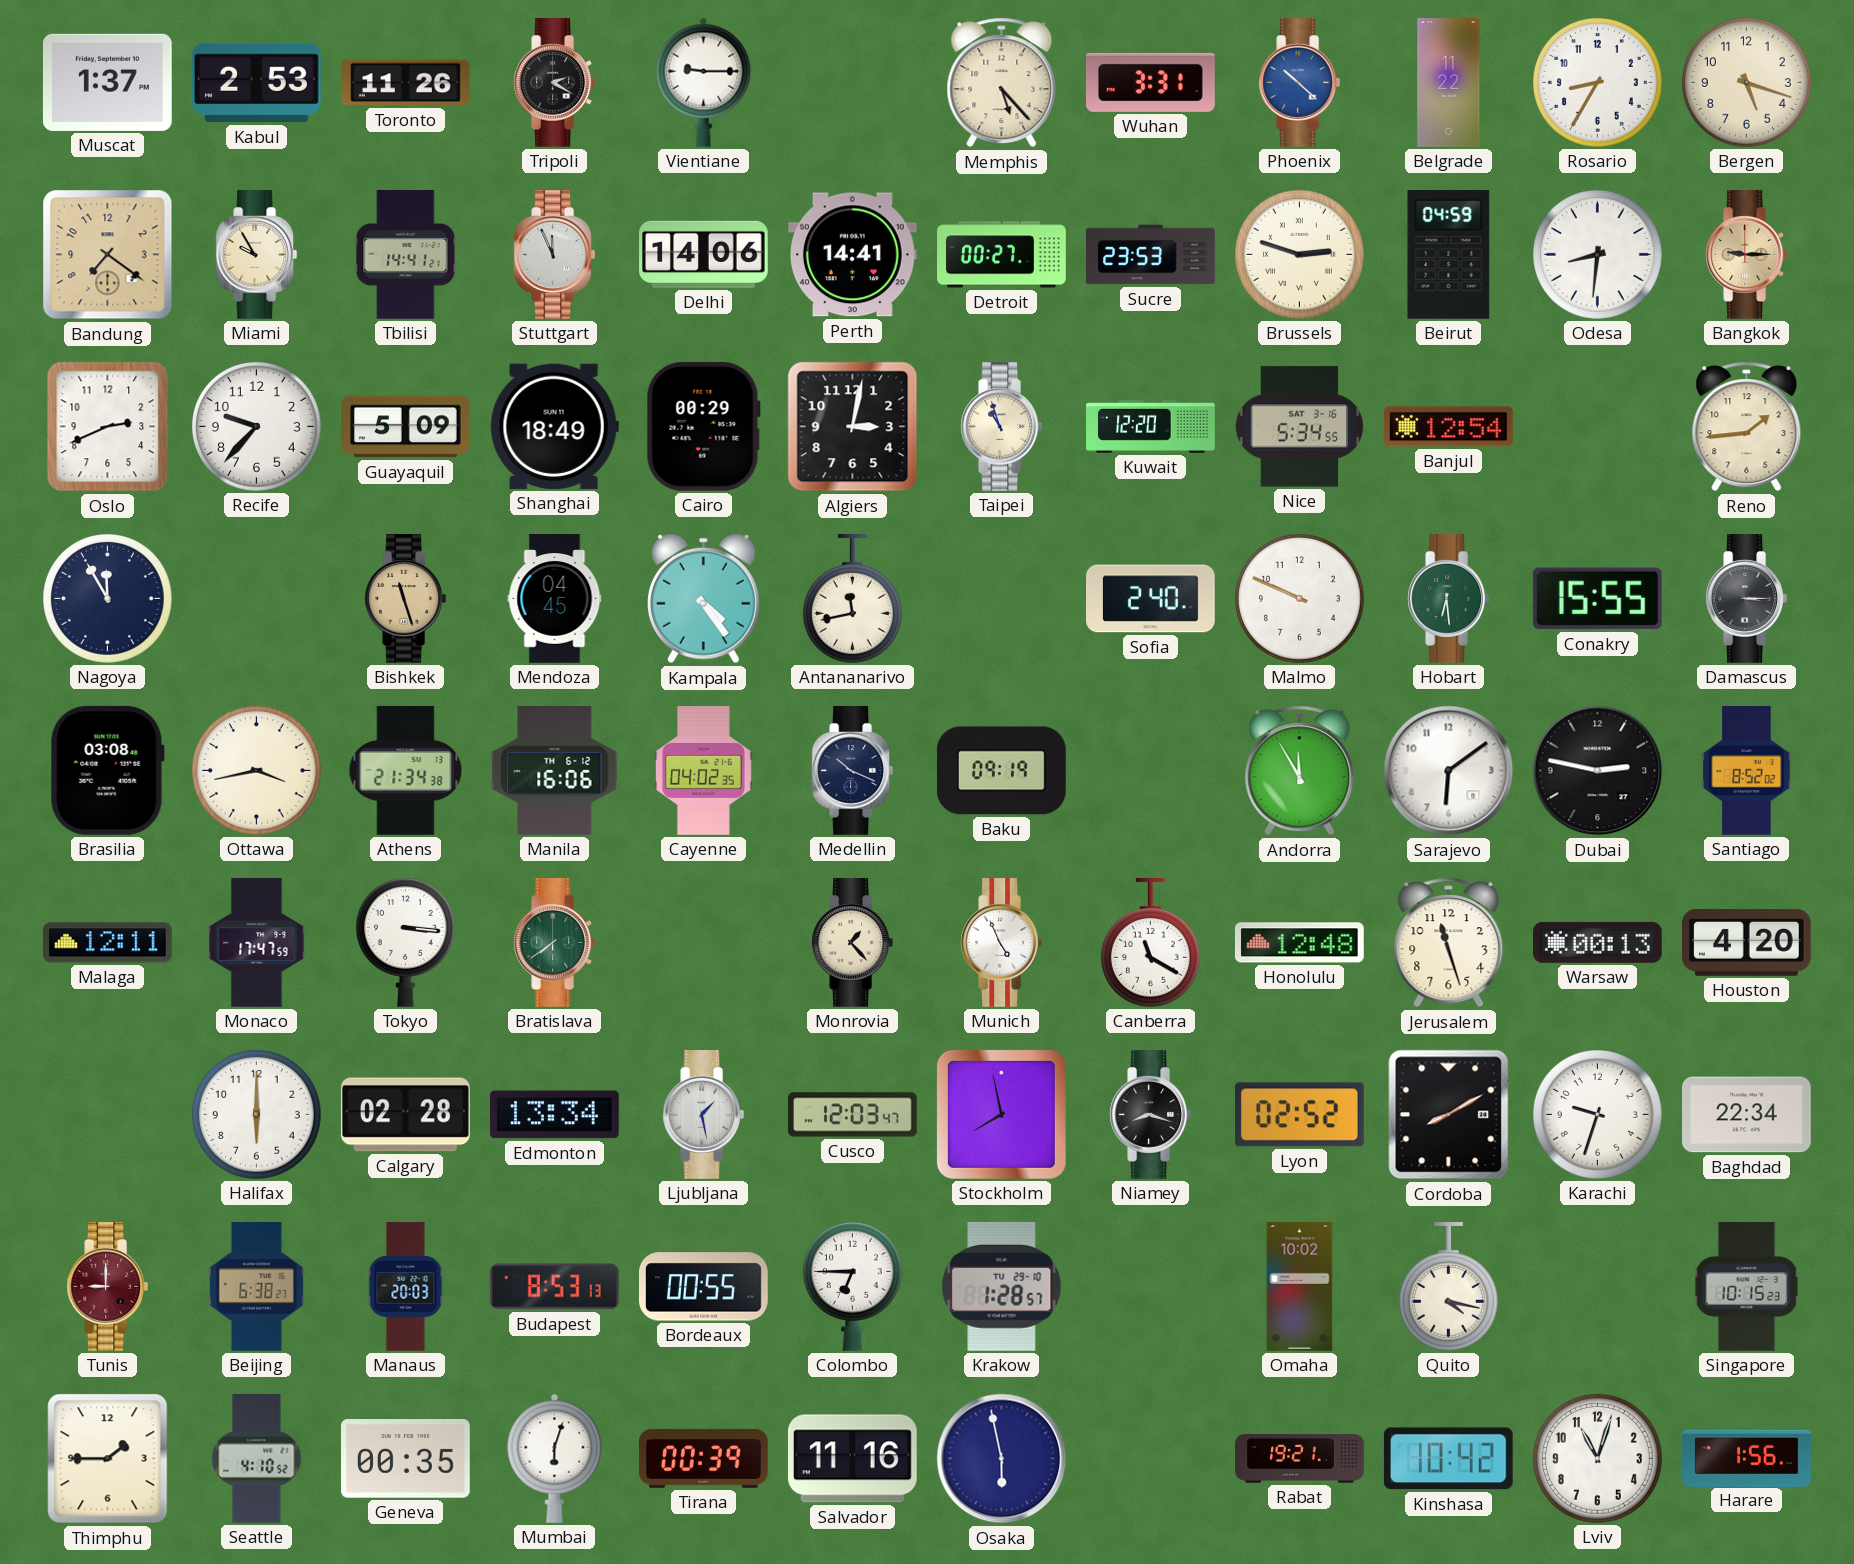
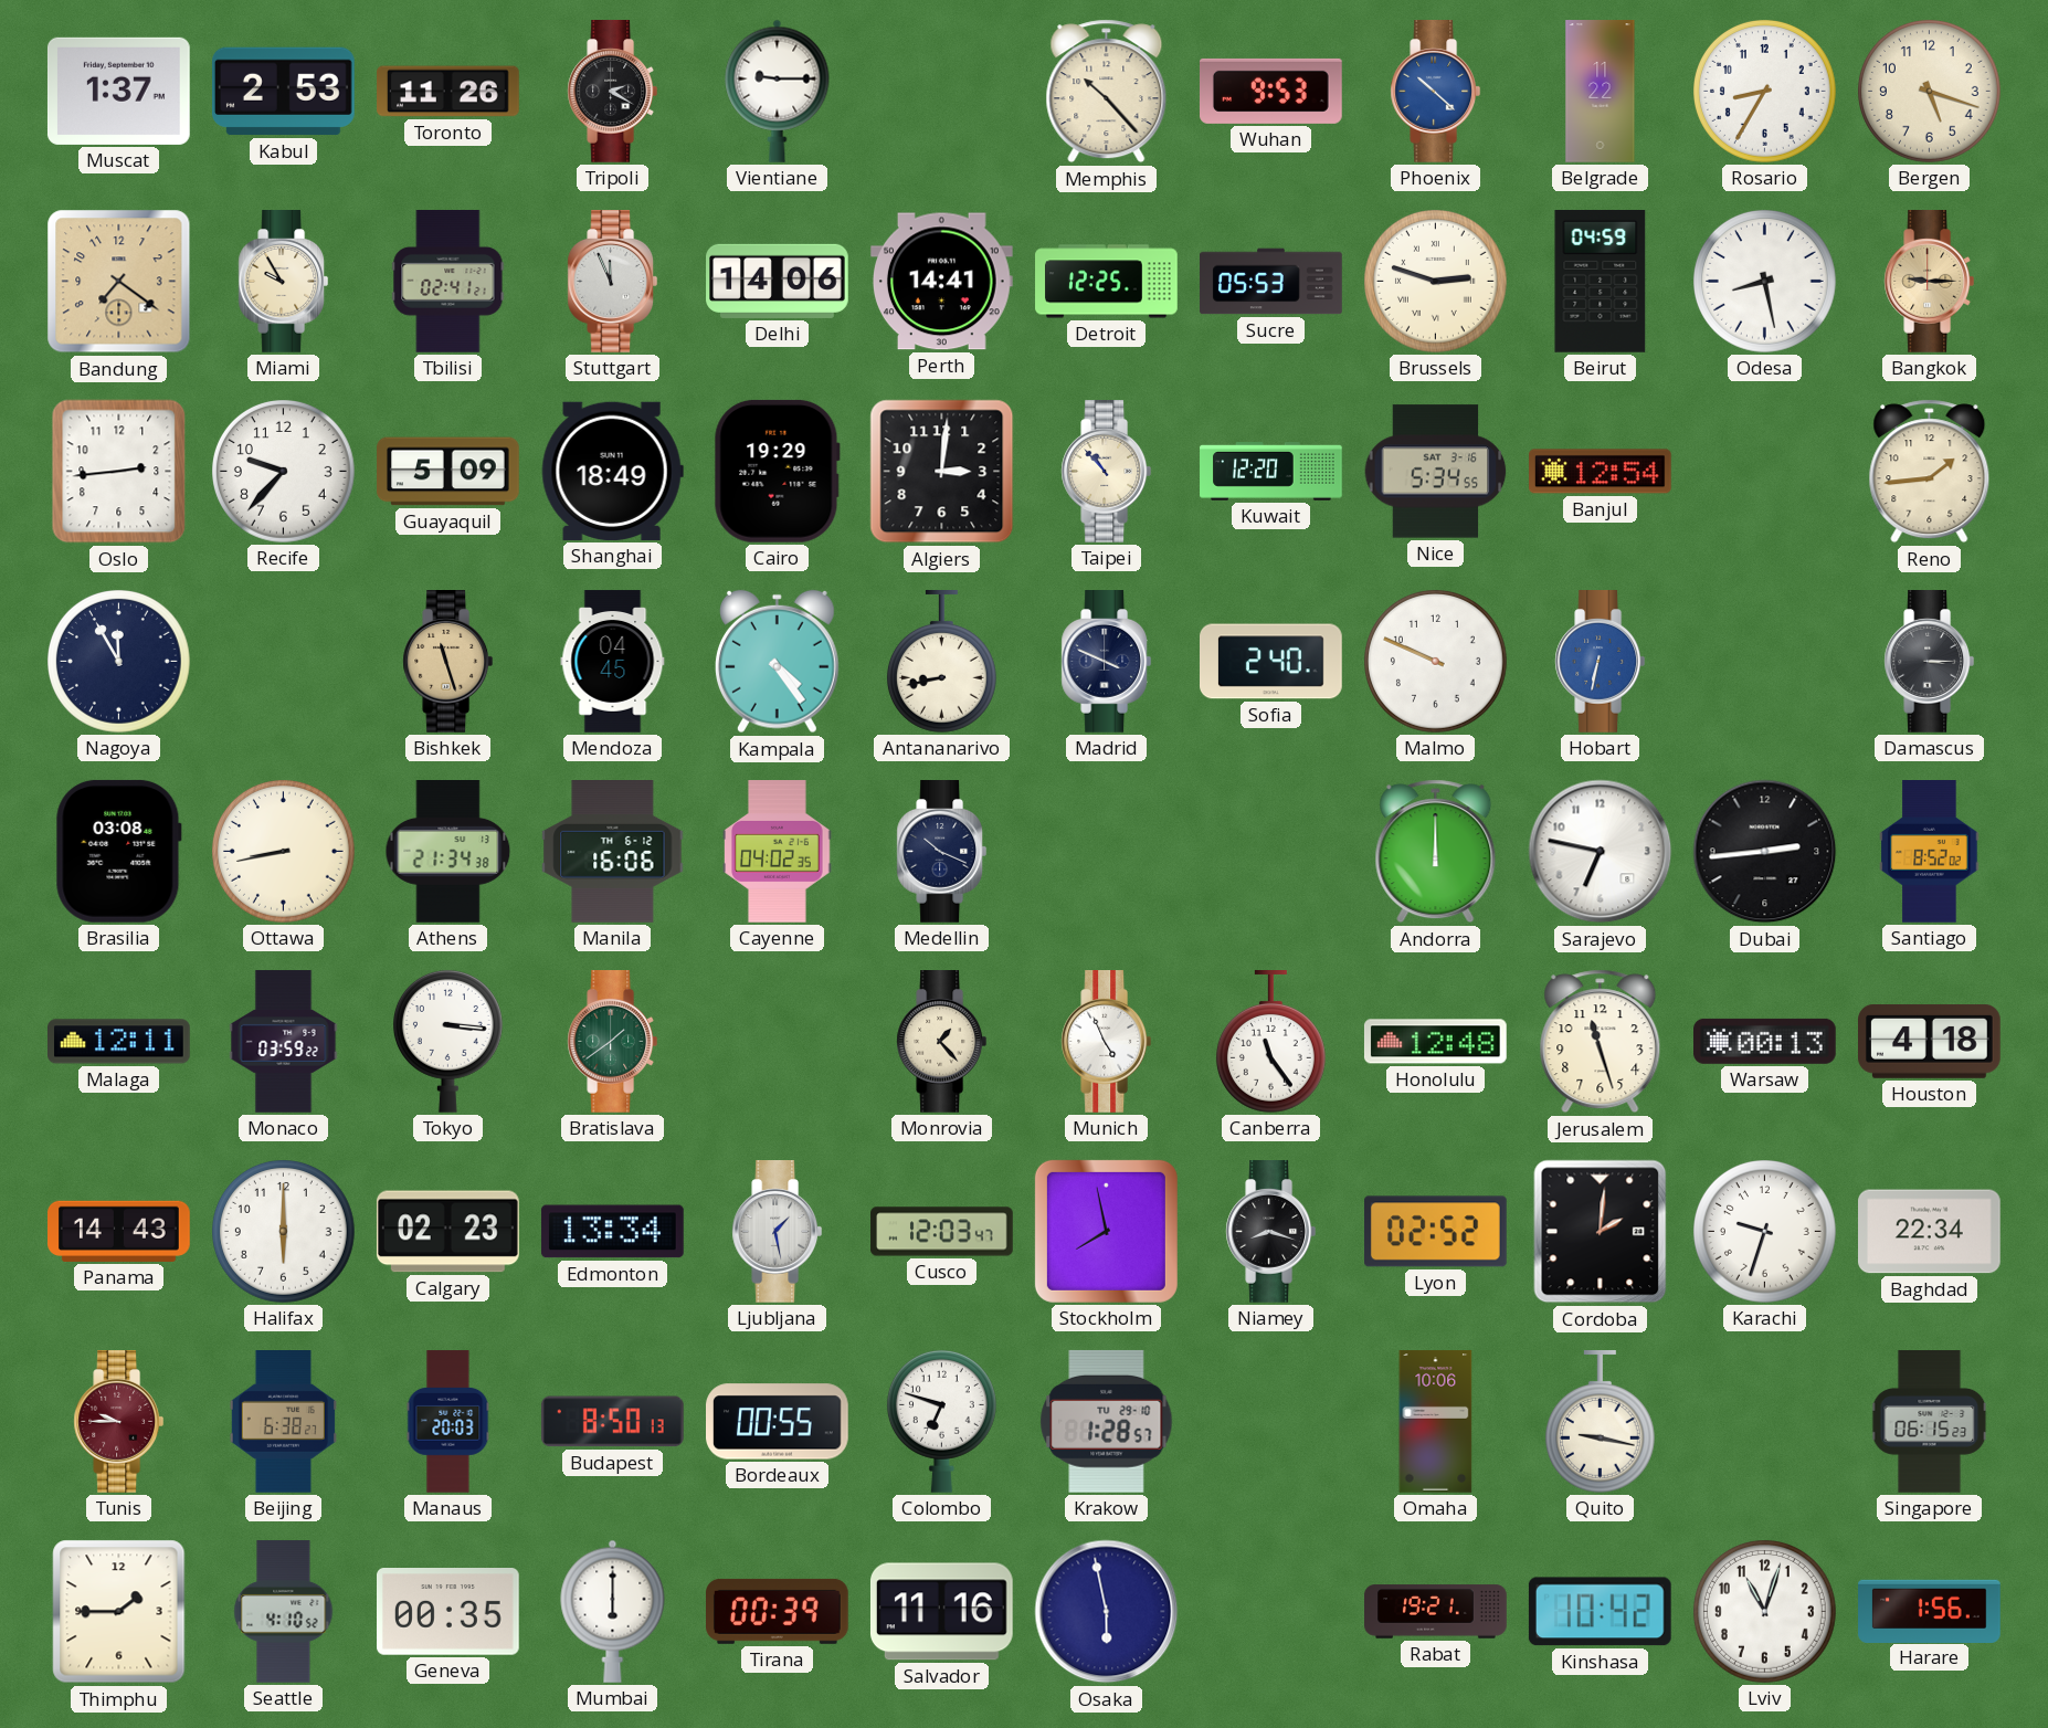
Memphis: 5:23 -> 10:23
Wuhan: 3:31 -> 9:53
Tbilisi: 14:41 -> 02:41
Detroit: 00:27 -> 12:25
Sucre: 23:53 -> 05:53
Odesa: 8:31 -> 8:28
Oslo: 2:41 -> 2:44
Cairo: 00:29 -> 19:29
Algiers: 3:02 -> 3:01
Taipei: 10:57 -> 10:53
Antananarivo: 11:43 -> 8:43
Madrid: none -> 3:49
Hobart: 6:29 -> 6:32
Hobart dial: green -> blue
Conakry: 15:55 -> none
Ottawa: 3:43 -> 8:43
Baku: 09:19 -> none
Andorra: 11:55 -> 12:00
Sarajevo: 6:09 -> 6:47
Dubai: 2:47 -> 2:44
Monaco: 17:47 -> 03:59
Bratislava: 7:39 -> 1:39
Canberra: 11:20 -> 11:24
Houston: 4:20 -> 4:18
Panama: none -> 14:43
Calgary: 02:28 -> 02:23
Cordoba: 8:10 -> 2:01
Tunis: 9:00 -> 9:45
Budapest: 8:53 -> 8:50
Colombo: 6:45 -> 6:48
Omaha: 10:02 -> 10:06
Quito: 4:17 -> 9:17
Singapore: 10:15 -> 06:15
Mumbai: 6:03 -> 6:00
